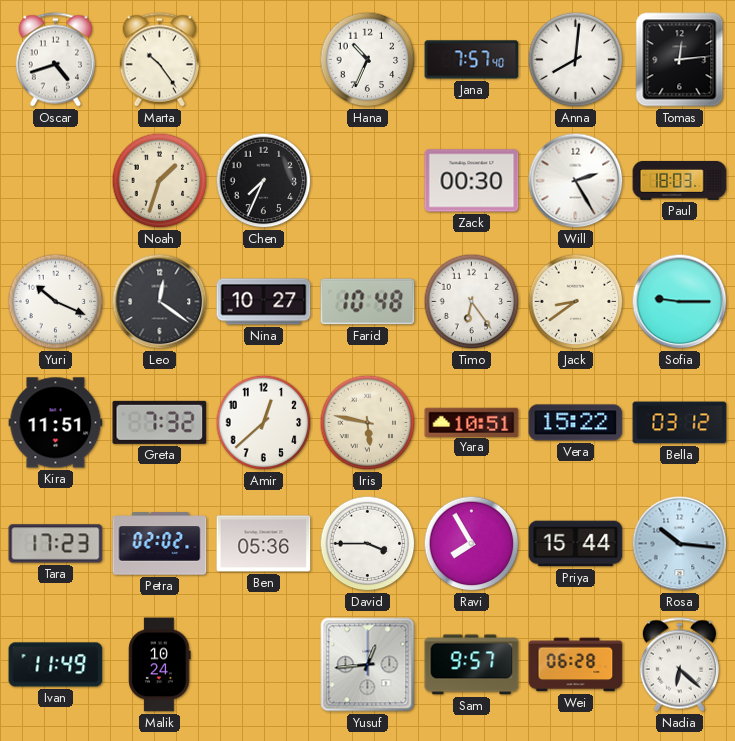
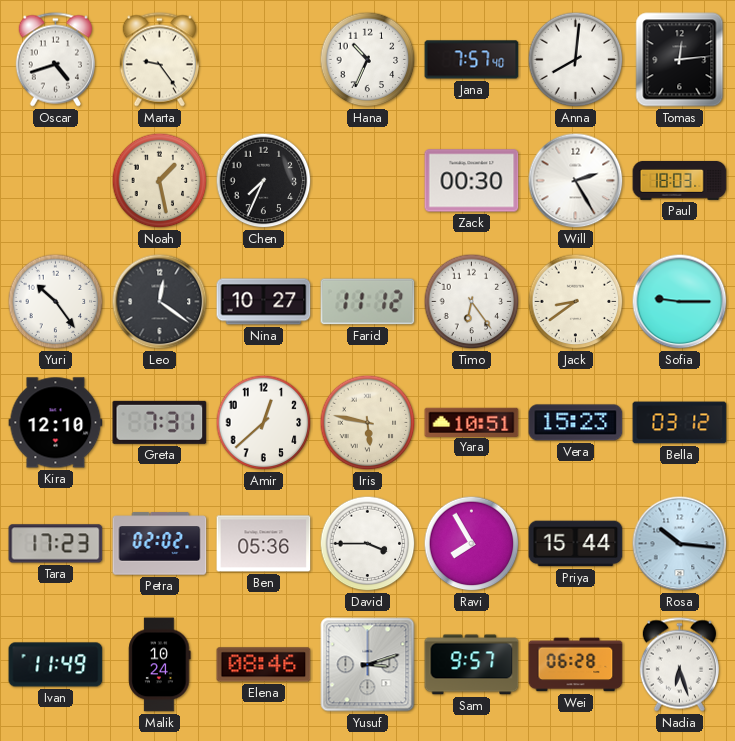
Marta: 10:24 -> 9:24
Noah: 1:33 -> 1:28
Yuri: 10:19 -> 10:24
Farid: 10:48 -> 11:12
Kira: 11:51 -> 12:10
Greta: 7:32 -> 7:31
Vera: 15:22 -> 15:23
Elena: none -> 08:46
Yusuf: 12:44 -> 3:12
Nadia: 6:22 -> 6:27
